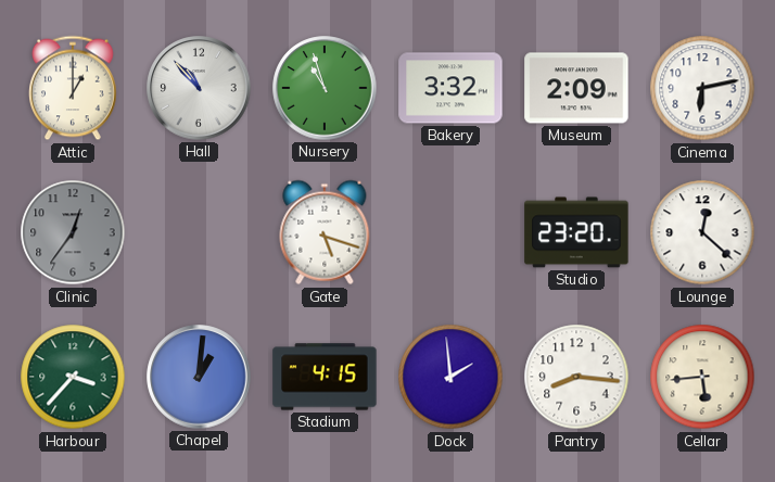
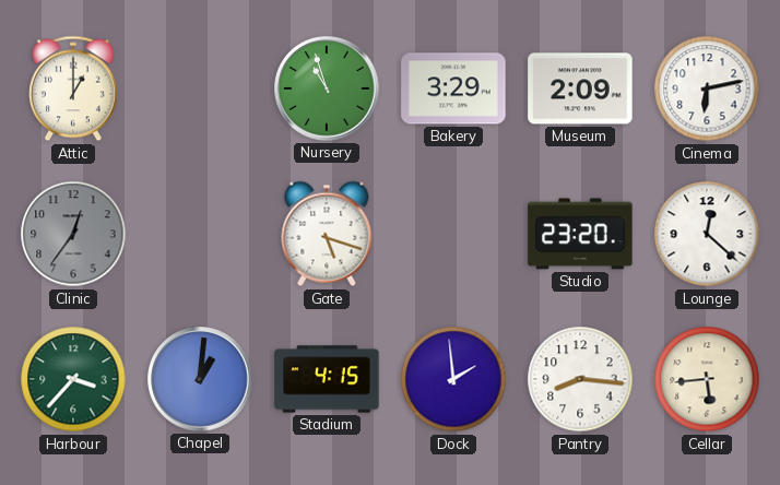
Hall: 10:53 -> none
Bakery: 3:32 -> 3:29
